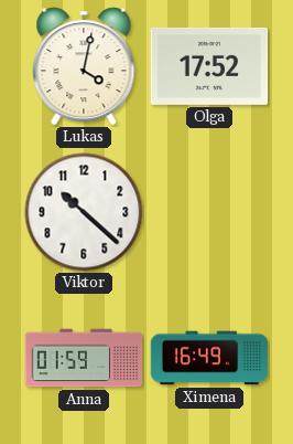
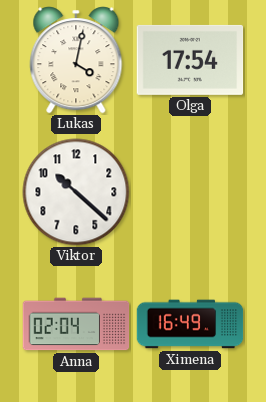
Olga: 17:52 -> 17:54
Anna: 01:59 -> 02:04
